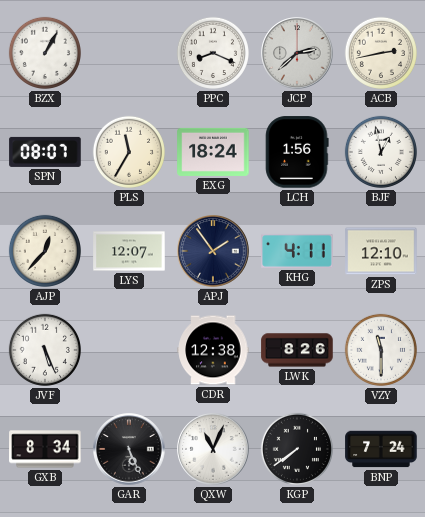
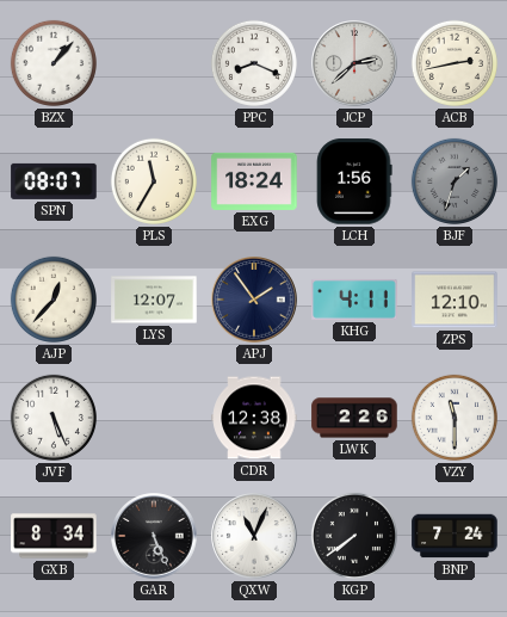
BZX: 1:05 -> 1:07
BJF: 12:58 -> 1:33
BJF dial: white -> grey
LWK: 8:26 -> 2:26
